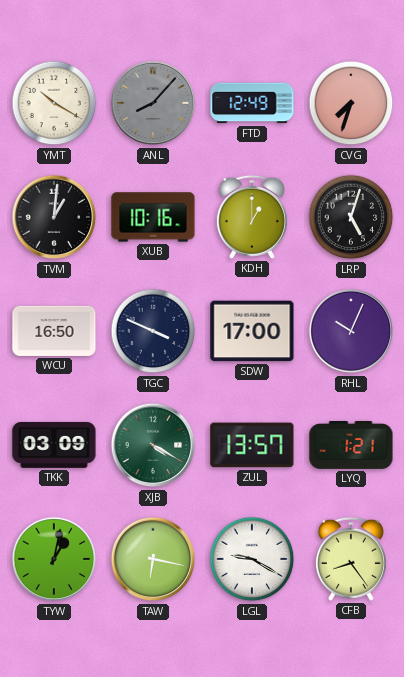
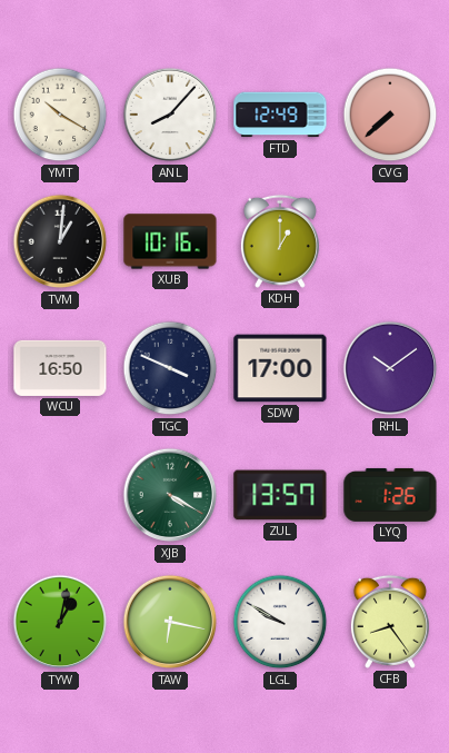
ANL dial: grey -> white
CVG: 7:33 -> 7:38
LRP: 5:03 -> none
RHL: 10:04 -> 10:09
TKK: 03:09 -> none
LYQ: 1:21 -> 1:26
LGL: 9:20 -> 9:50
